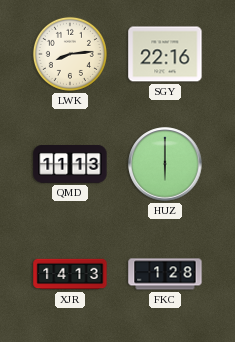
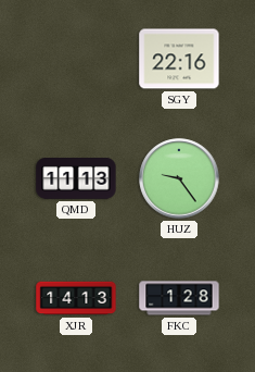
LWK: 8:14 -> none
HUZ: 6:00 -> 9:24
